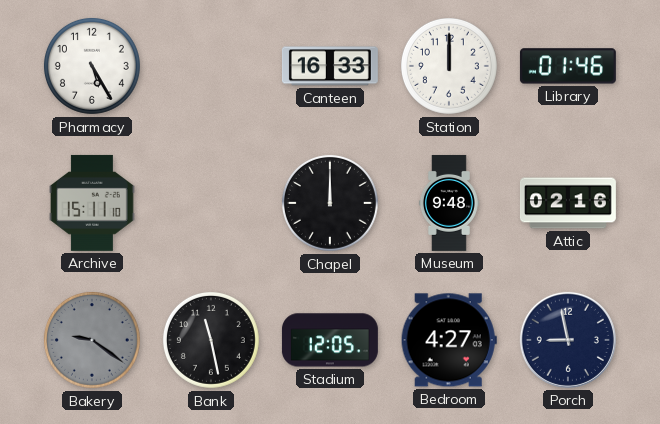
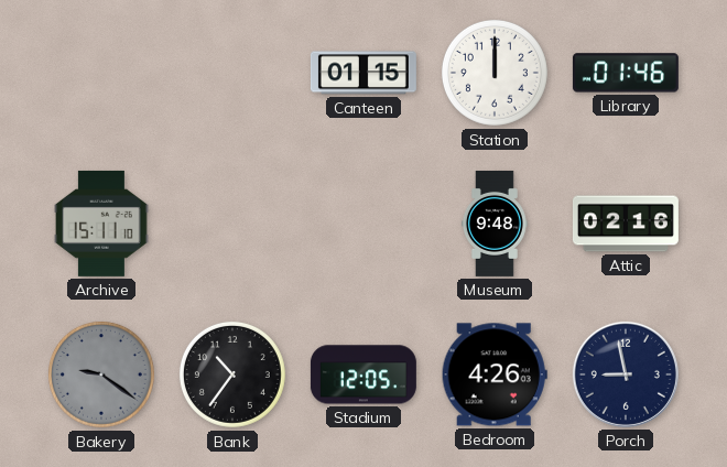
Pharmacy: 5:25 -> none
Canteen: 16:33 -> 01:15
Chapel: 12:00 -> none
Bank: 11:28 -> 10:36
Bedroom: 4:27 -> 4:26
